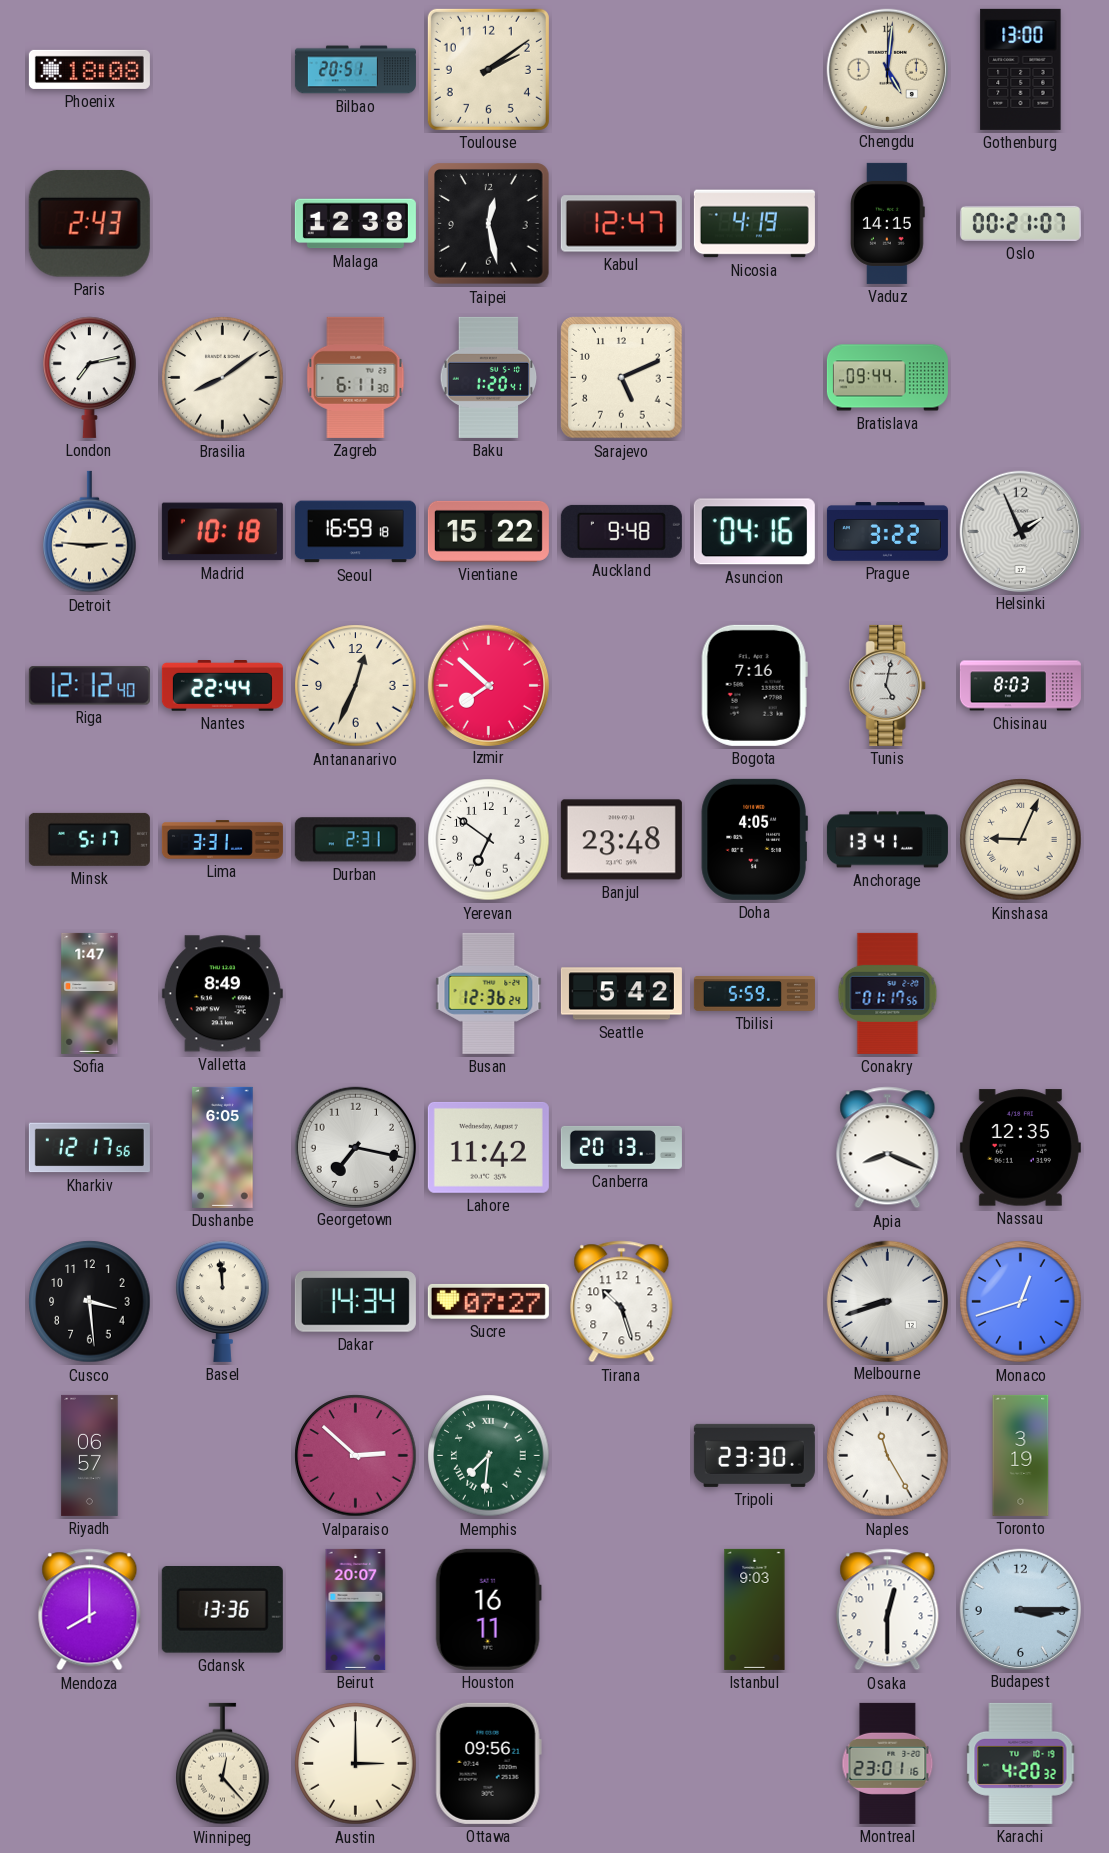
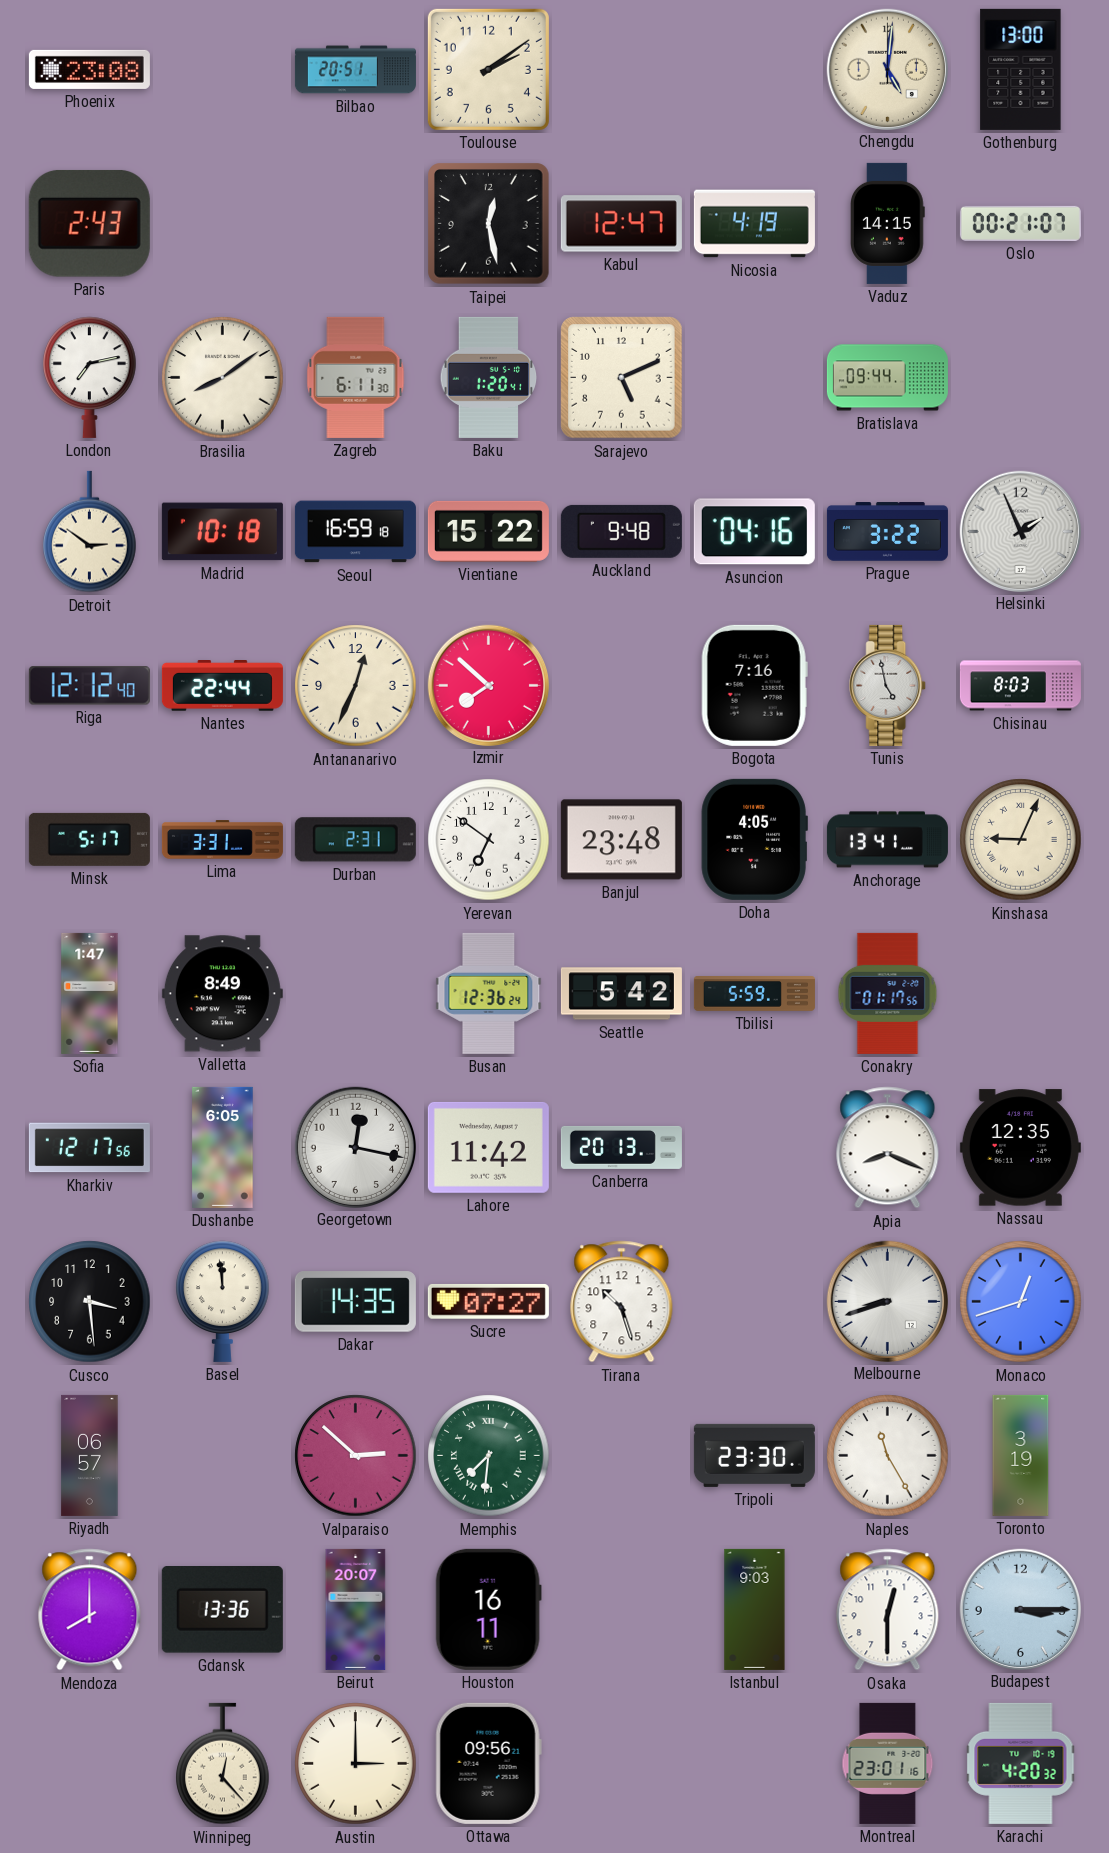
Phoenix: 18:08 -> 23:08
Malaga: 12:38 -> none
Detroit: 2:46 -> 2:51
Tunis: 5:02 -> 4:58
Georgetown: 7:17 -> 12:17
Dakar: 14:34 -> 14:35
